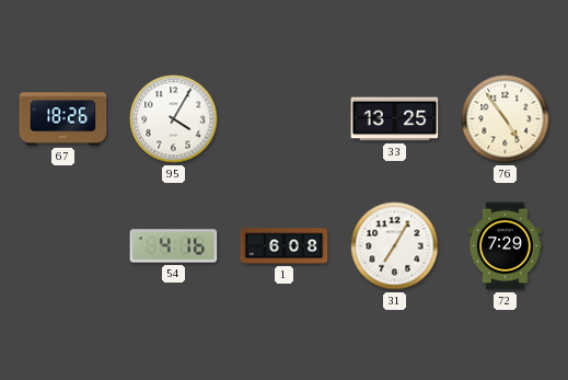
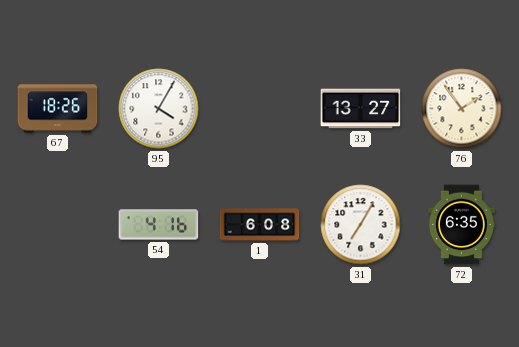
33: 13:25 -> 13:27
76: 4:54 -> 1:54
72: 7:29 -> 6:35
